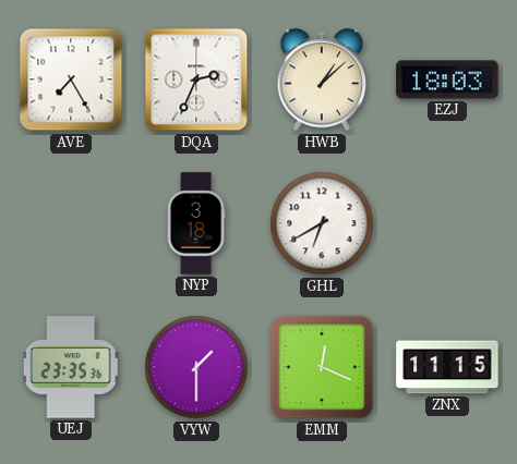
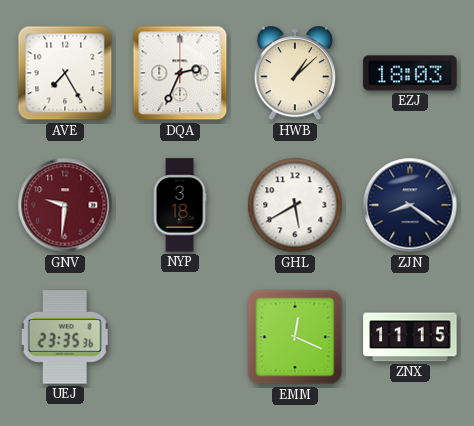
GNV: none -> 9:31
GHL: 6:40 -> 5:40
ZJN: none -> 8:21
VYW: 1:30 -> none
